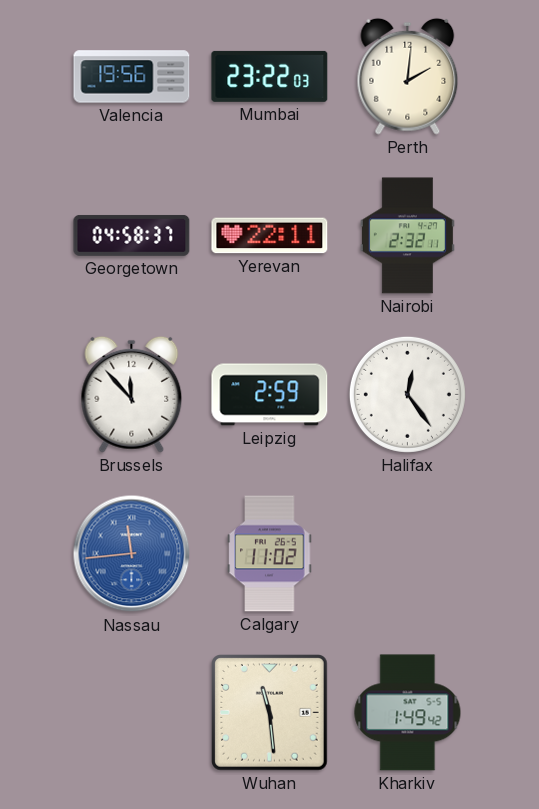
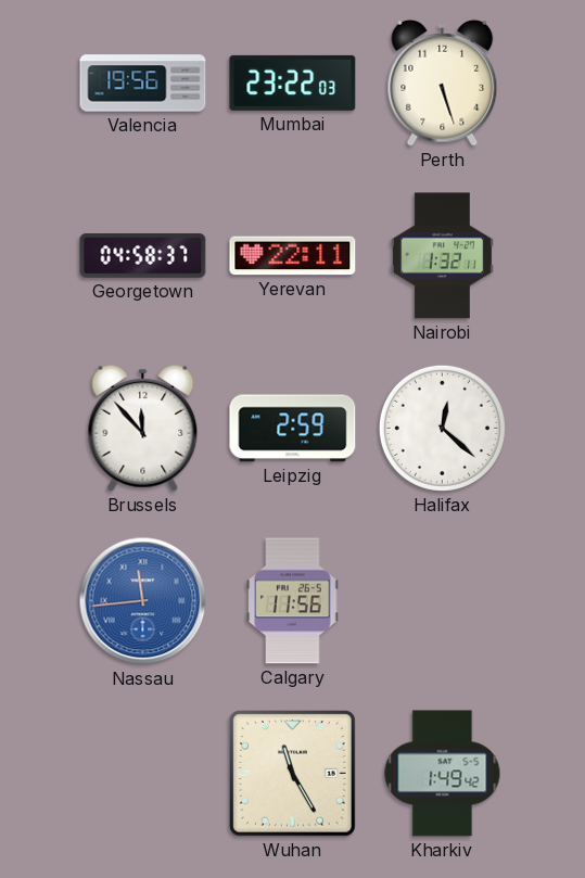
Perth: 2:01 -> 5:27
Nairobi: 2:32 -> 1:32
Halifax: 12:24 -> 12:22
Calgary: 11:02 -> 11:56
Wuhan: 11:29 -> 11:25
